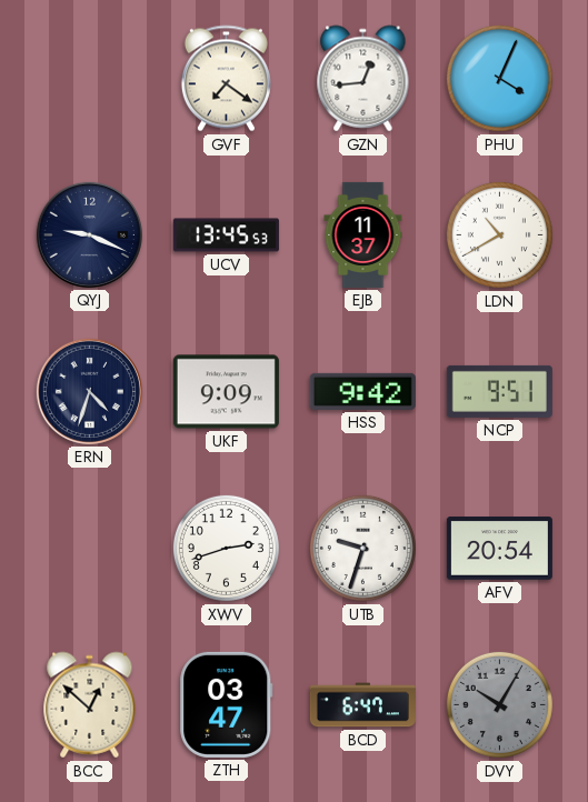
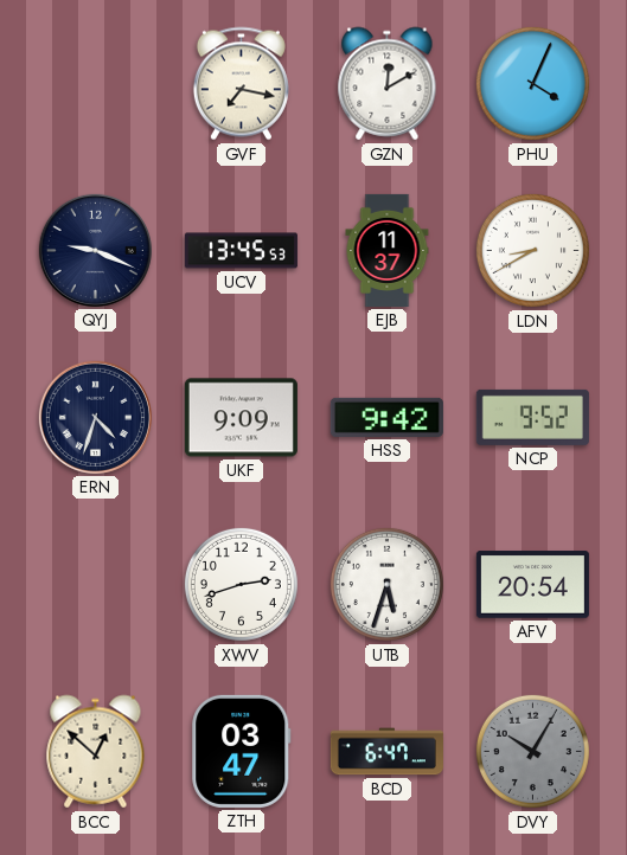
GVF: 7:21 -> 7:17
GZN: 12:44 -> 12:10
LDN: 10:40 -> 8:40
NCP: 9:51 -> 9:52
UTB: 9:33 -> 5:33
